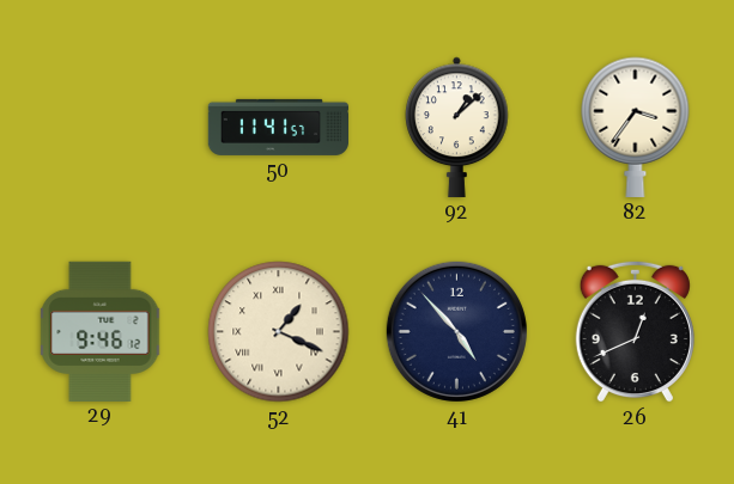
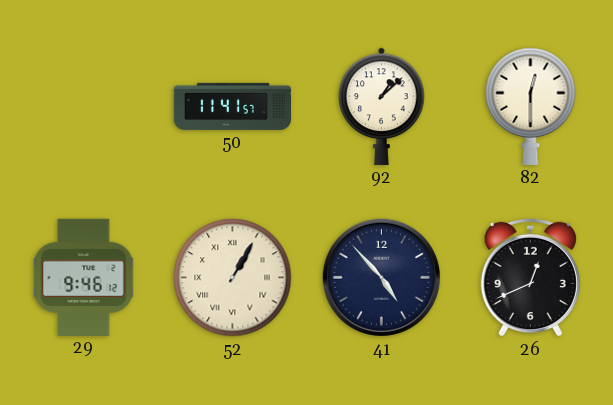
82: 3:36 -> 12:30
52: 1:19 -> 1:05
